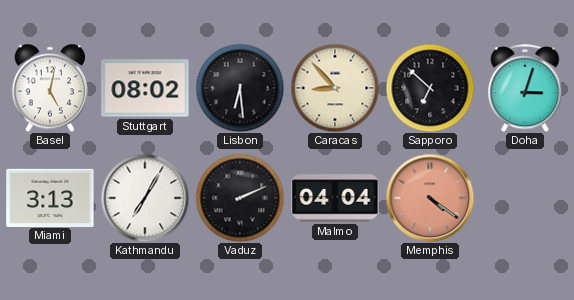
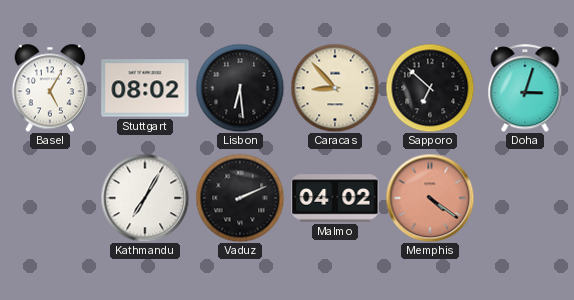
Basel: 5:02 -> 5:05
Miami: 3:13 -> none
Malmo: 04:04 -> 04:02
